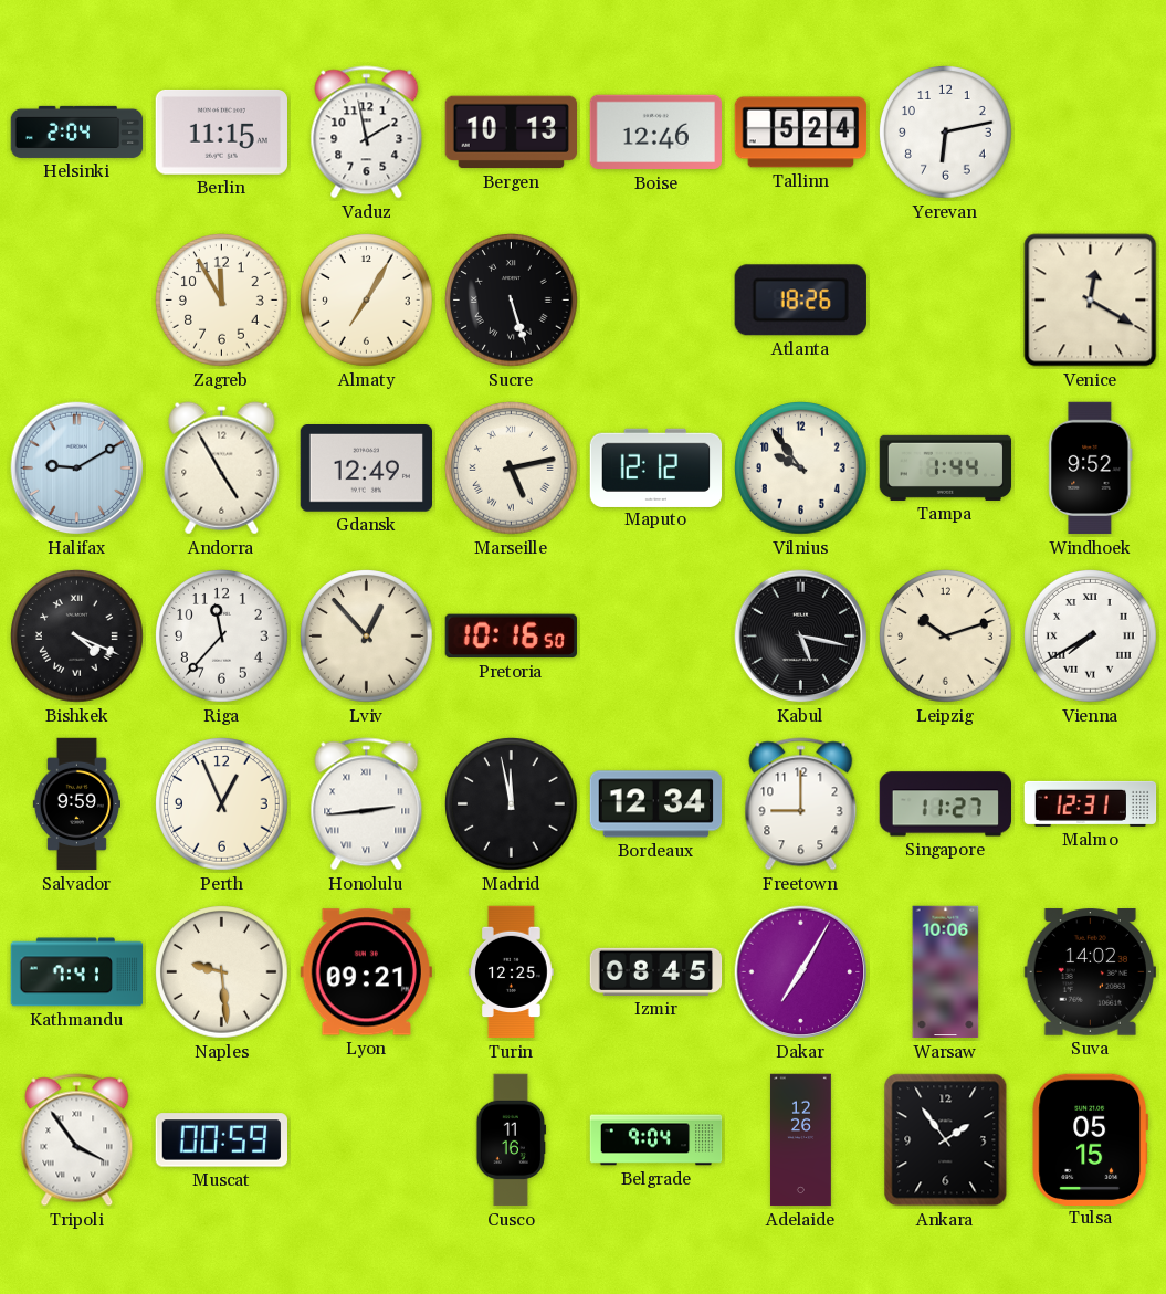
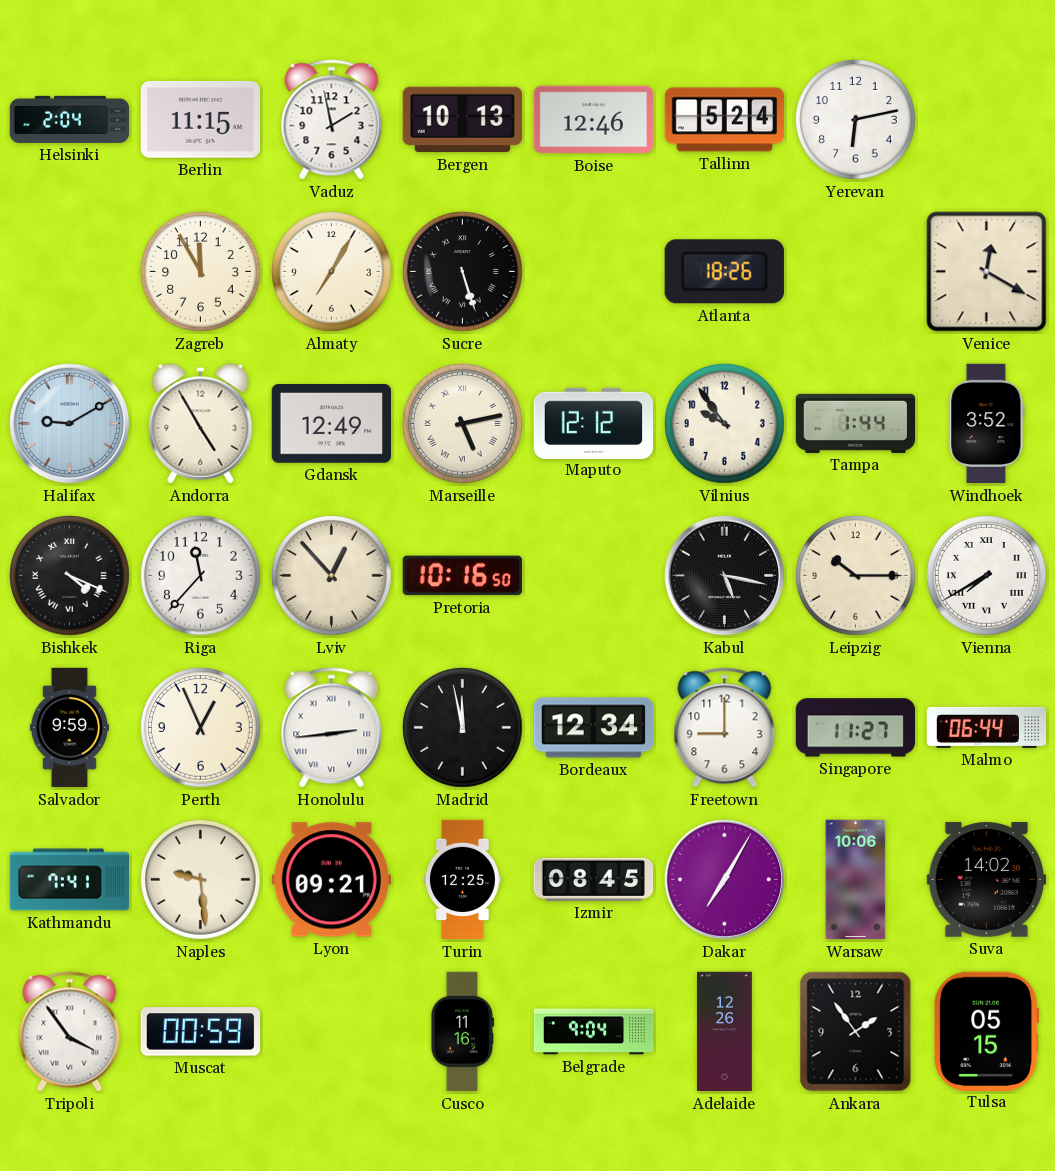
Windhoek: 9:52 -> 3:52
Leipzig: 10:12 -> 10:15
Malmo: 12:31 -> 06:44
